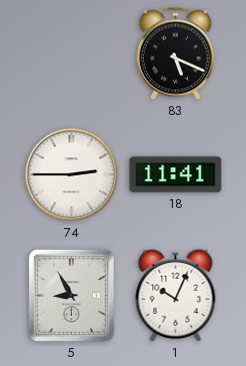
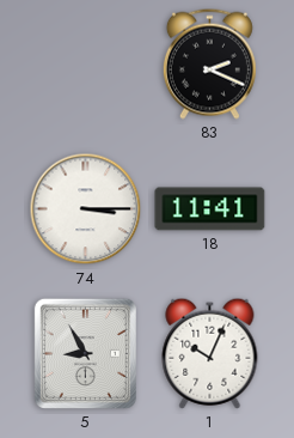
83: 5:19 -> 2:19
74: 2:45 -> 3:15
